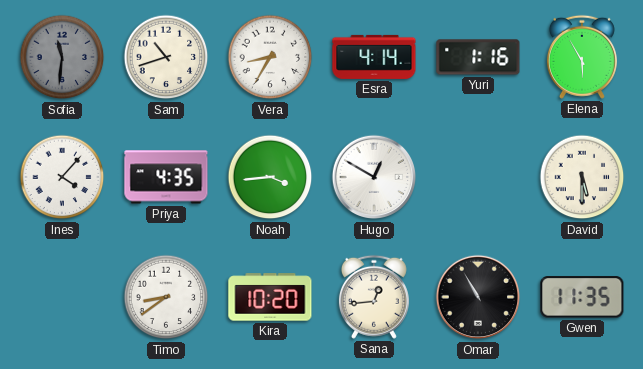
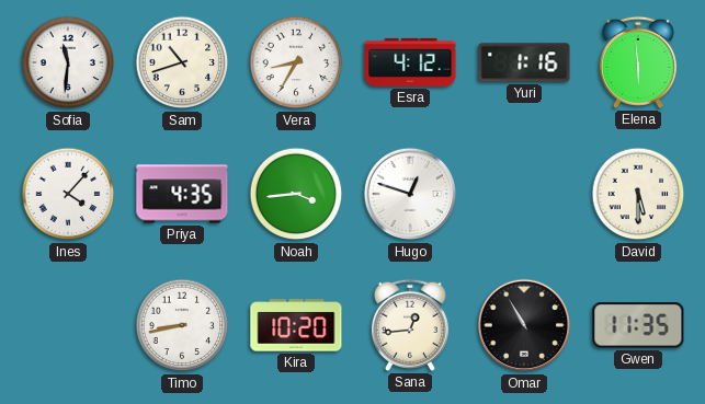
Sofia dial: grey -> white
Esra: 4:14 -> 4:12
Elena: 5:55 -> 5:59
Hugo: 12:50 -> 12:48
Timo: 8:39 -> 8:43
